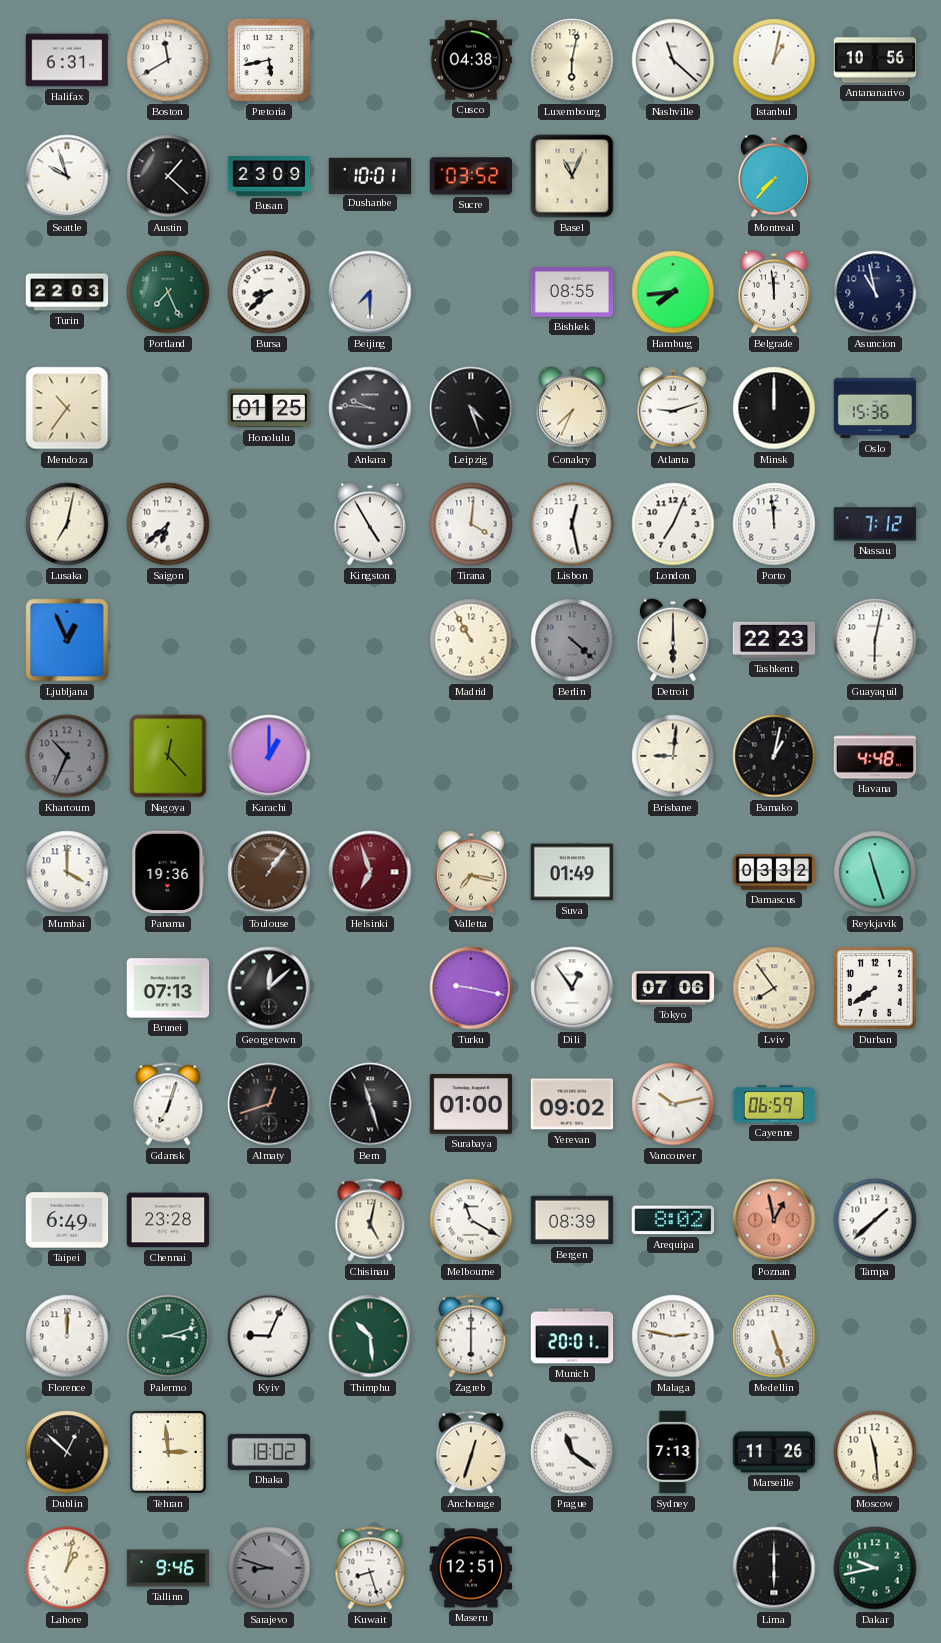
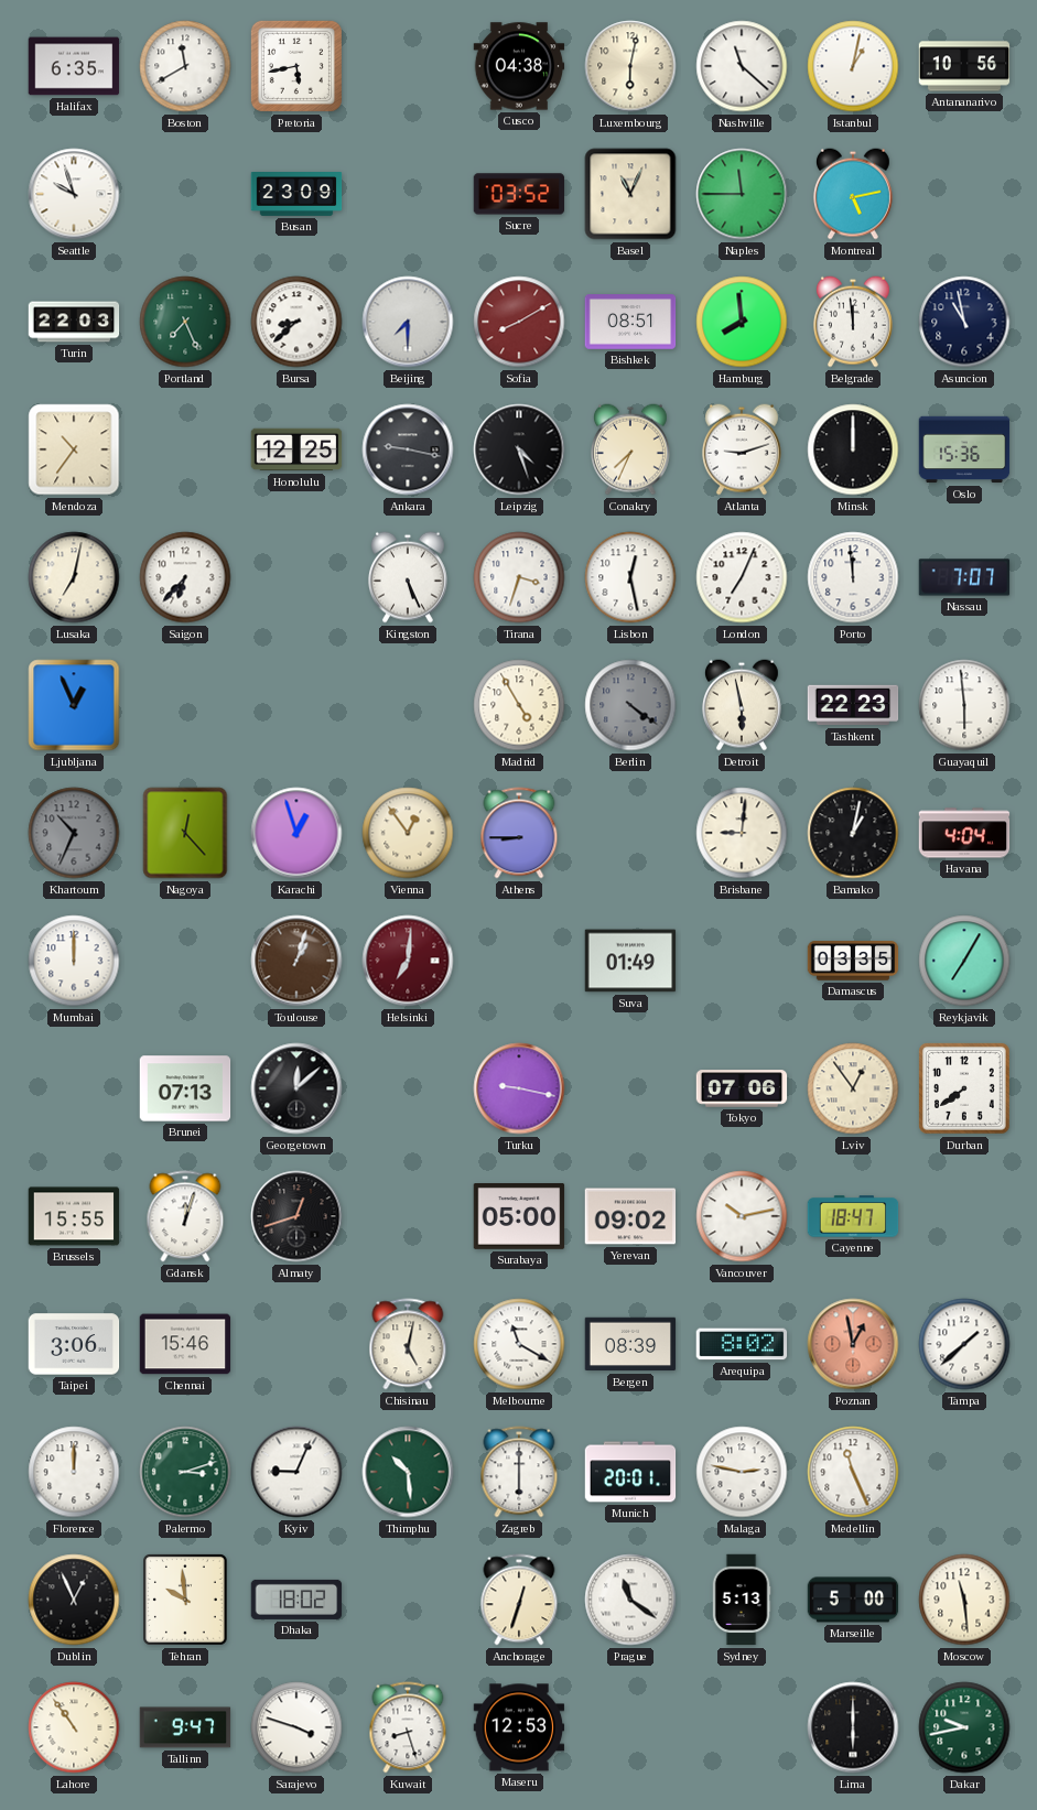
Halifax: 6:31 -> 6:35
Austin: 1:22 -> none
Dushanbe: 10:01 -> none
Naples: none -> 11:45
Montreal: 7:37 -> 5:13
Sofia: none -> 8:10
Bishkek: 08:55 -> 08:51
Hamburg: 7:44 -> 7:59
Honolulu: 01:25 -> 12:25
Ankara: 9:46 -> 9:17
Saigon: 6:38 -> 6:37
Kingston: 4:55 -> 5:26
Tirana: 4:01 -> 3:33
Nassau: 7:12 -> 7:07
Madrid: 10:55 -> 4:55
Berlin: 4:22 -> 4:21
Detroit: 6:00 -> 5:58
Guayaquil: 6:02 -> 5:59
Karachi: 1:00 -> 12:57
Vienna: none -> 12:54
Athens: none -> 8:45
Havana: 4:48 -> 4:04
Mumbai: 4:00 -> 12:00
Panama: 19:36 -> none
Toulouse: 1:06 -> 1:03
Helsinki: 6:57 -> 7:01
Valletta: 7:17 -> none
Damascus: 03:32 -> 03:35
Reykjavik: 11:27 -> 7:05
Dili: 12:54 -> none
Lviv: 7:54 -> 12:54
Brussels: none -> 15:55
Gdansk: 7:03 -> 12:03
Bern: 11:27 -> none
Surabaya: 01:00 -> 05:00
Cayenne: 06:59 -> 18:47
Taipei: 6:49 -> 3:06
Chennai: 23:28 -> 15:46
Medellin: 5:27 -> 11:26
Dublin: 12:52 -> 12:56
Tehran: 2:59 -> 9:59
Sydney: 7:13 -> 5:13
Marseille: 11:26 -> 5:00
Lahore: 1:02 -> 10:54
Tallinn: 9:46 -> 9:47
Sarajevo: 8:48 -> 3:48
Sarajevo dial: grey -> white
Maseru: 12:51 -> 12:53
